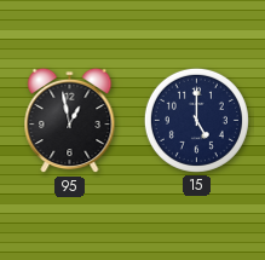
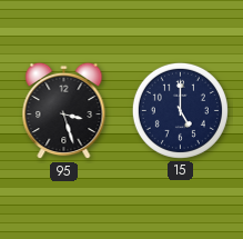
95: 12:58 -> 3:27
